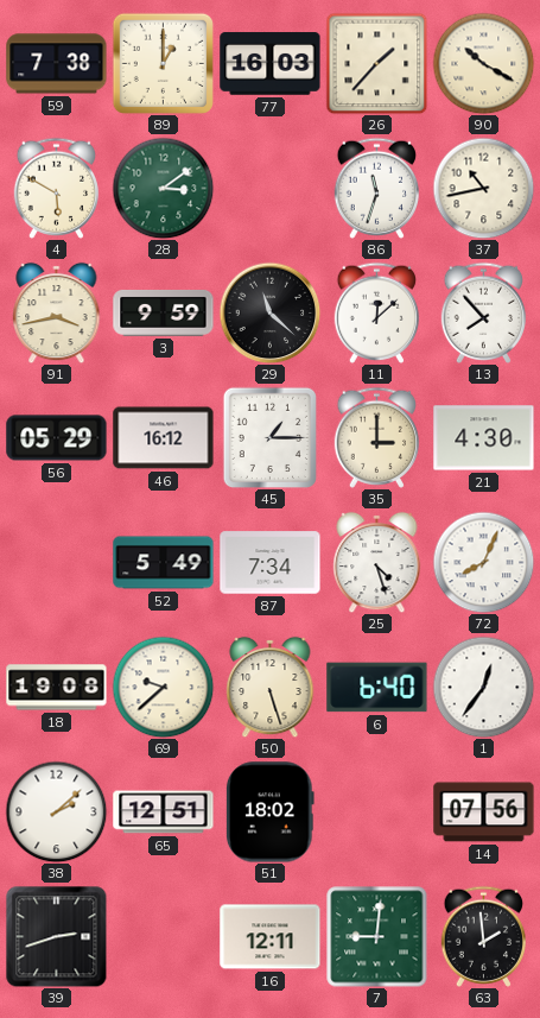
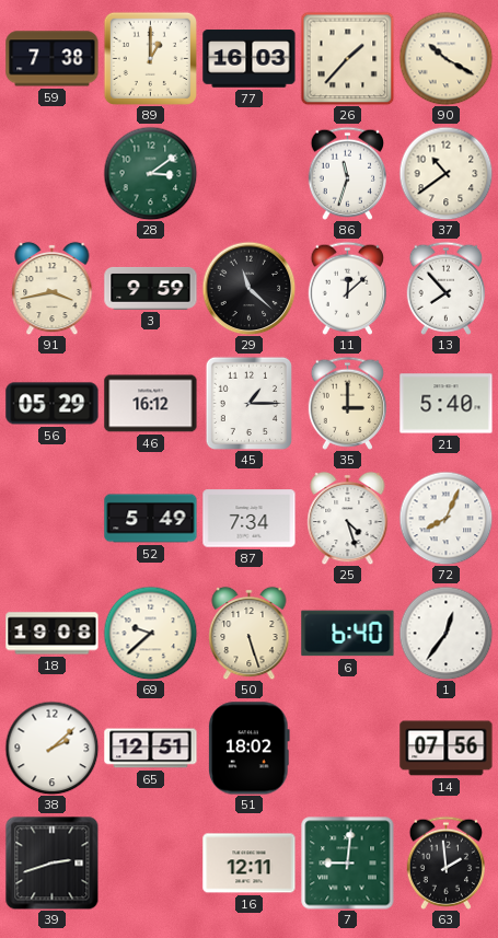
4: 5:50 -> none
37: 10:43 -> 10:39
21: 4:30 -> 5:40
